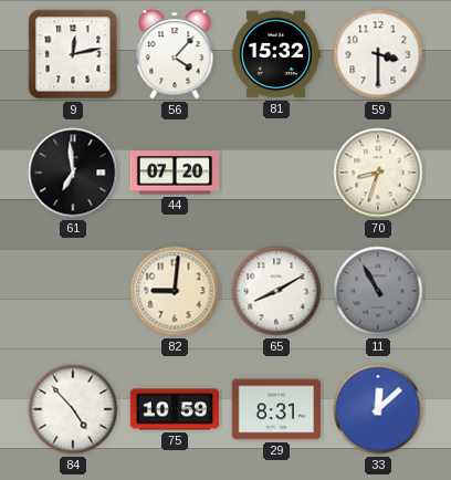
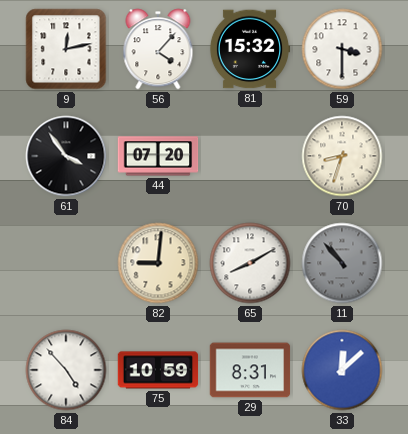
61: 6:59 -> 3:54
11: 10:55 -> 10:53
